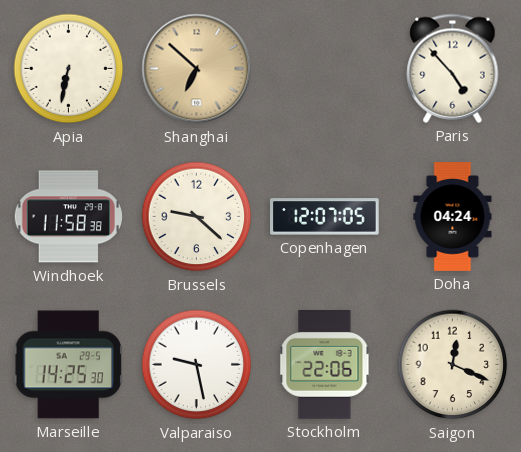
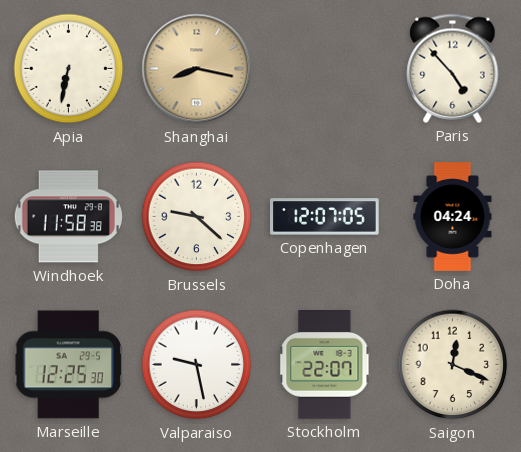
Shanghai: 6:52 -> 8:17
Marseille: 14:25 -> 12:25
Stockholm: 22:06 -> 22:07
